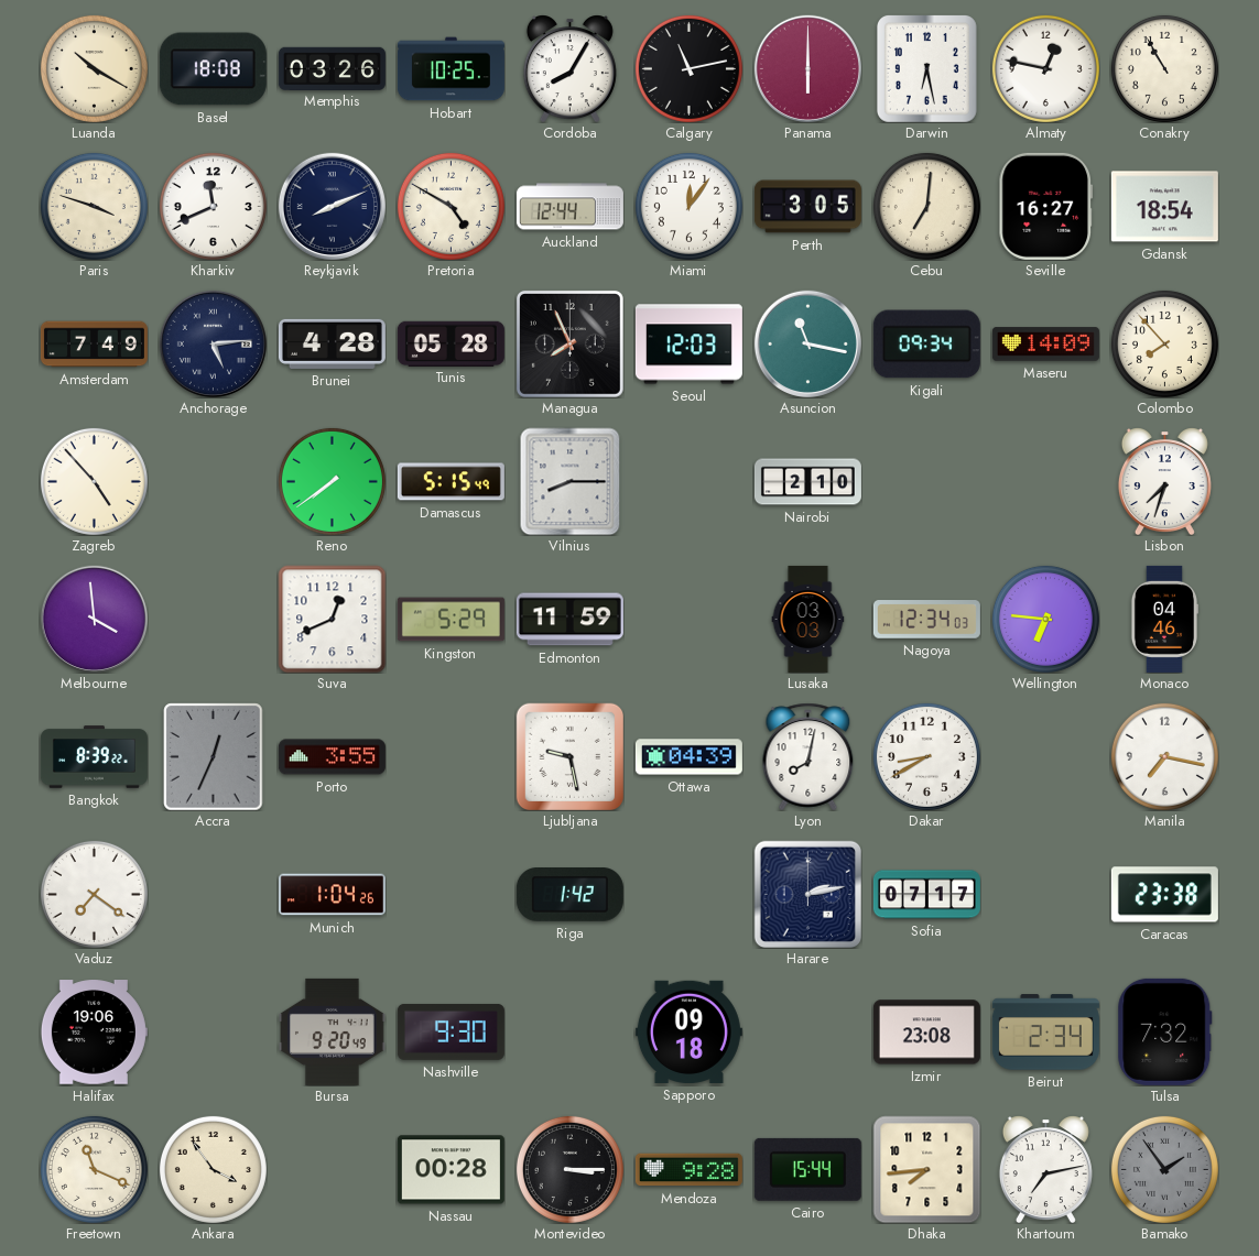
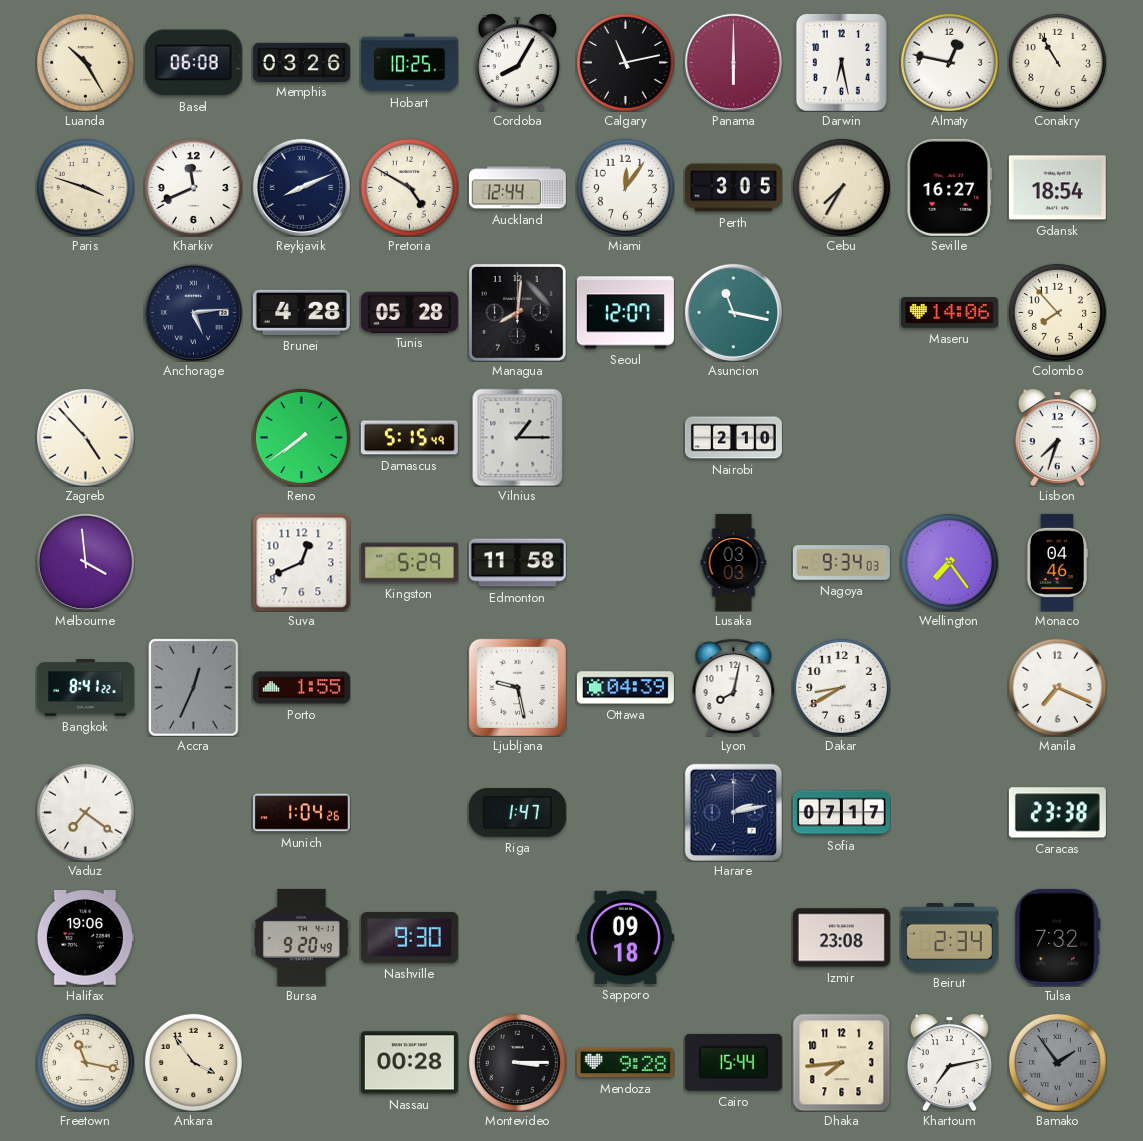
Luanda: 10:20 -> 10:25
Basel: 18:08 -> 06:08
Cebu: 7:01 -> 7:35
Amsterdam: 7:49 -> none
Managua: 7:56 -> 8:01
Seoul: 12:03 -> 12:07
Kigali: 09:34 -> none
Maseru: 14:09 -> 14:06
Vilnius: 8:15 -> 1:15
Edmonton: 11:59 -> 11:58
Nagoya: 12:34 -> 9:34
Wellington: 6:46 -> 7:24
Bangkok: 8:39 -> 8:41
Porto: 3:55 -> 1:55
Manila: 7:17 -> 7:19
Riga: 1:42 -> 1:47
Freetown: 11:19 -> 11:17
